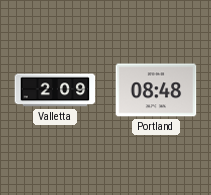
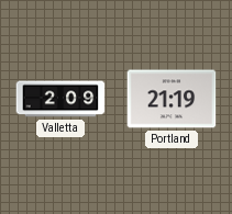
Portland: 08:48 -> 21:19
